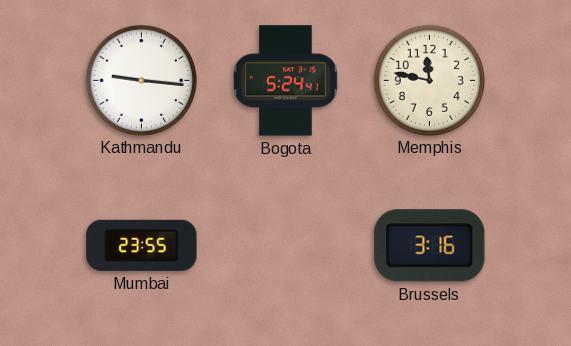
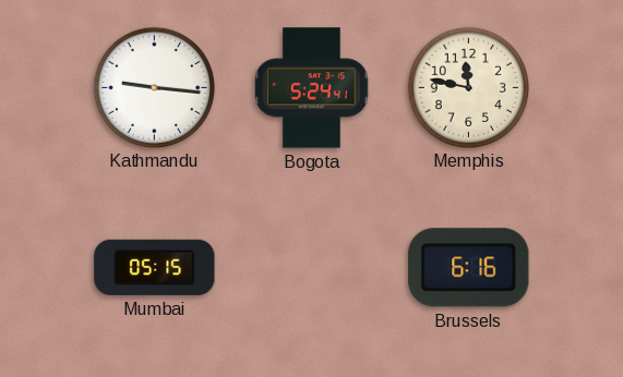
Mumbai: 23:55 -> 05:15
Brussels: 3:16 -> 6:16
